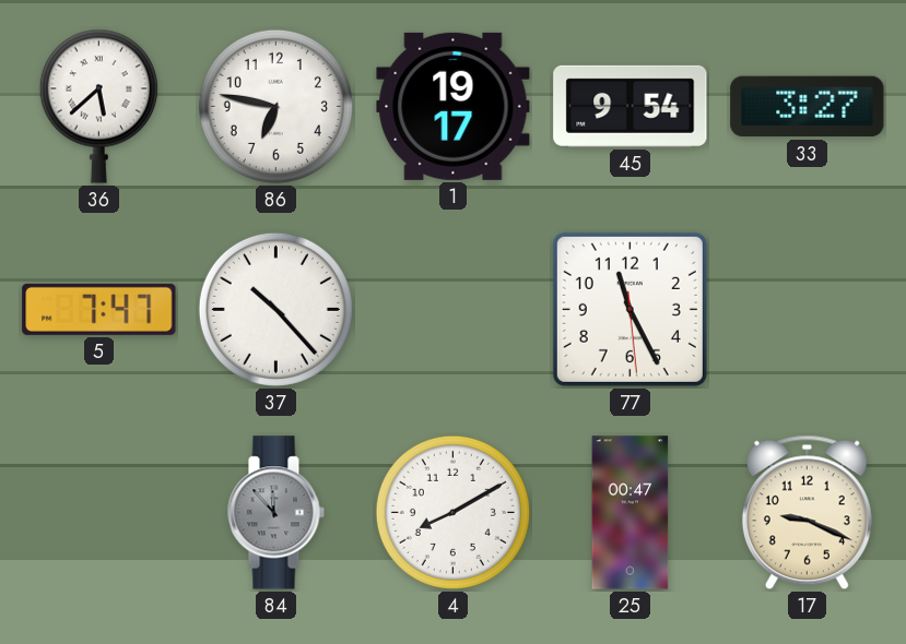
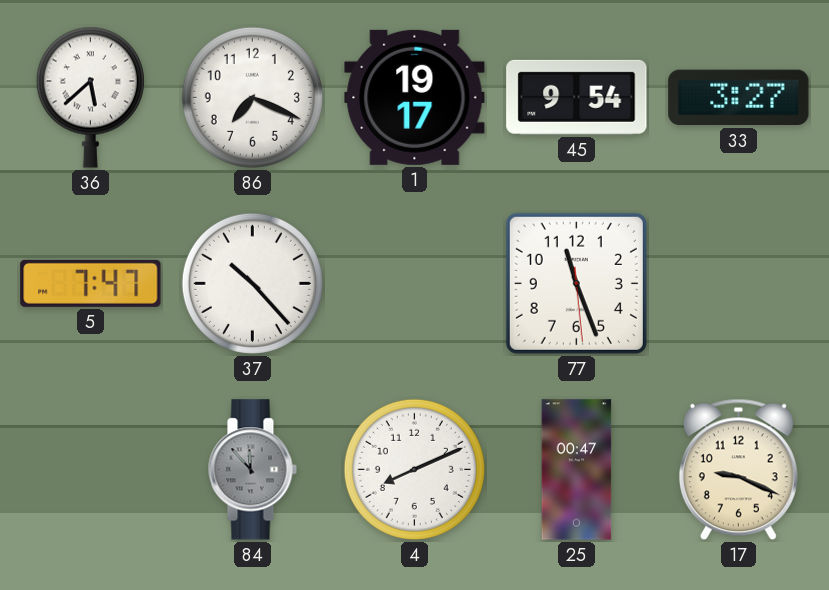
86: 6:47 -> 7:19
77: 11:25 -> 11:26
4: 8:10 -> 8:11
